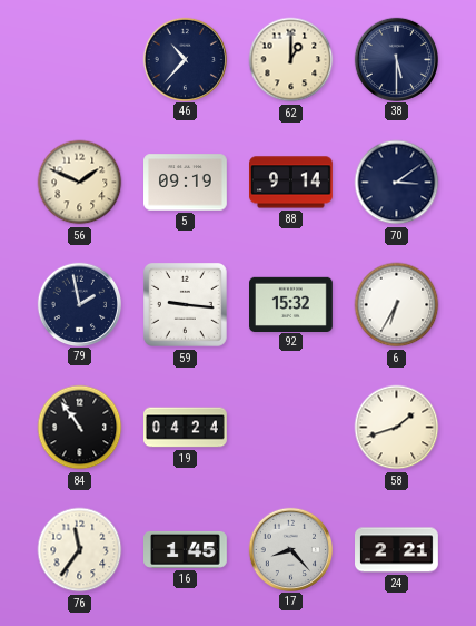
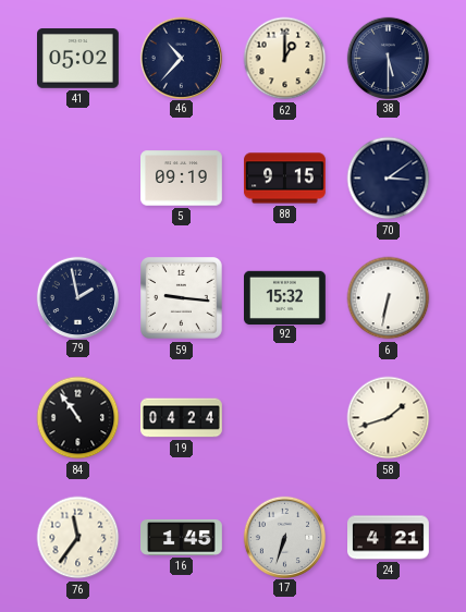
41: none -> 05:02
56: 1:49 -> none
88: 9:14 -> 9:15
6: 6:35 -> 6:32
17: 8:23 -> 6:33
24: 2:21 -> 4:21
